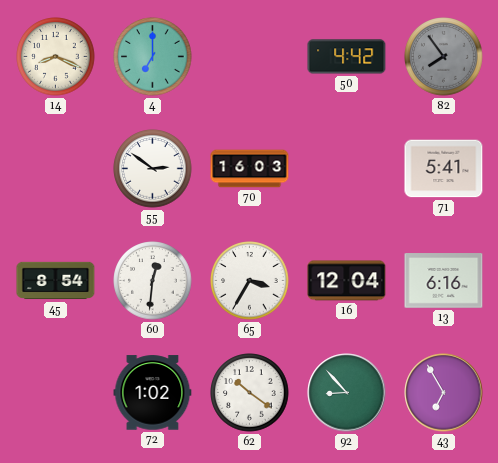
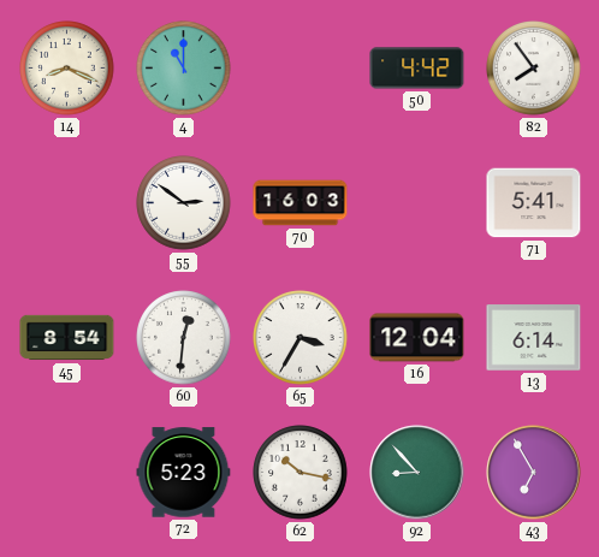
4: 7:00 -> 11:00
82 dial: grey -> white
13: 6:16 -> 6:14
72: 1:02 -> 5:23
62: 10:21 -> 10:17
